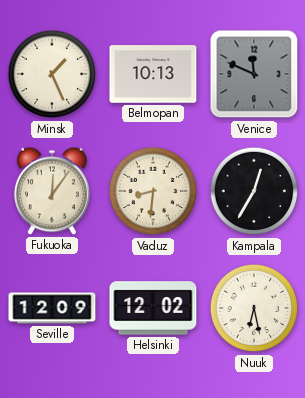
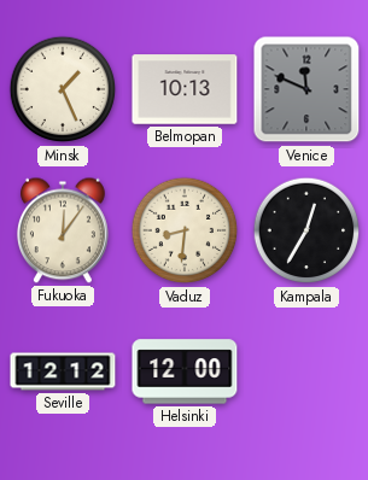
Seville: 12:09 -> 12:12
Helsinki: 12:02 -> 12:00
Nuuk: 6:28 -> none
